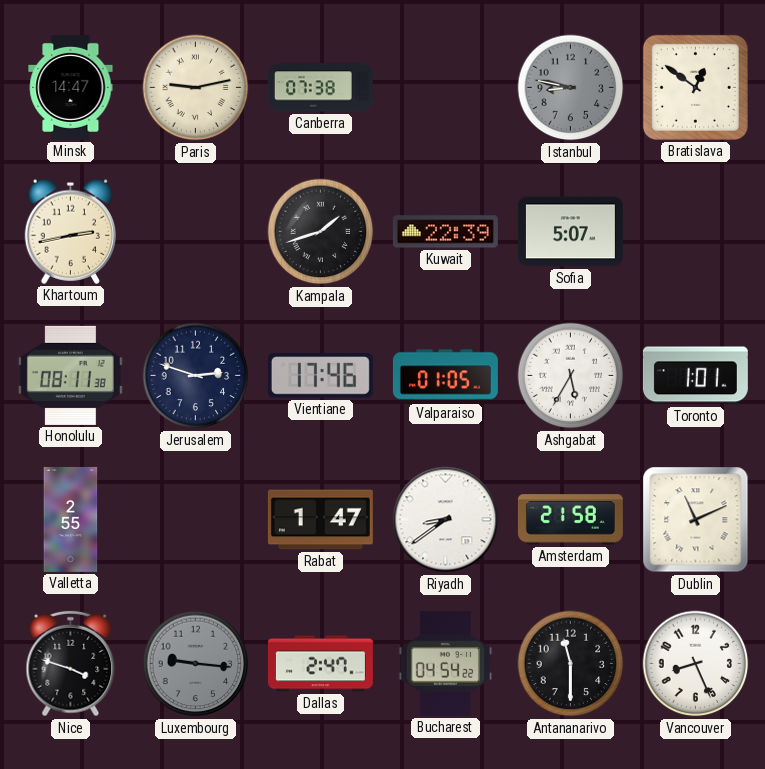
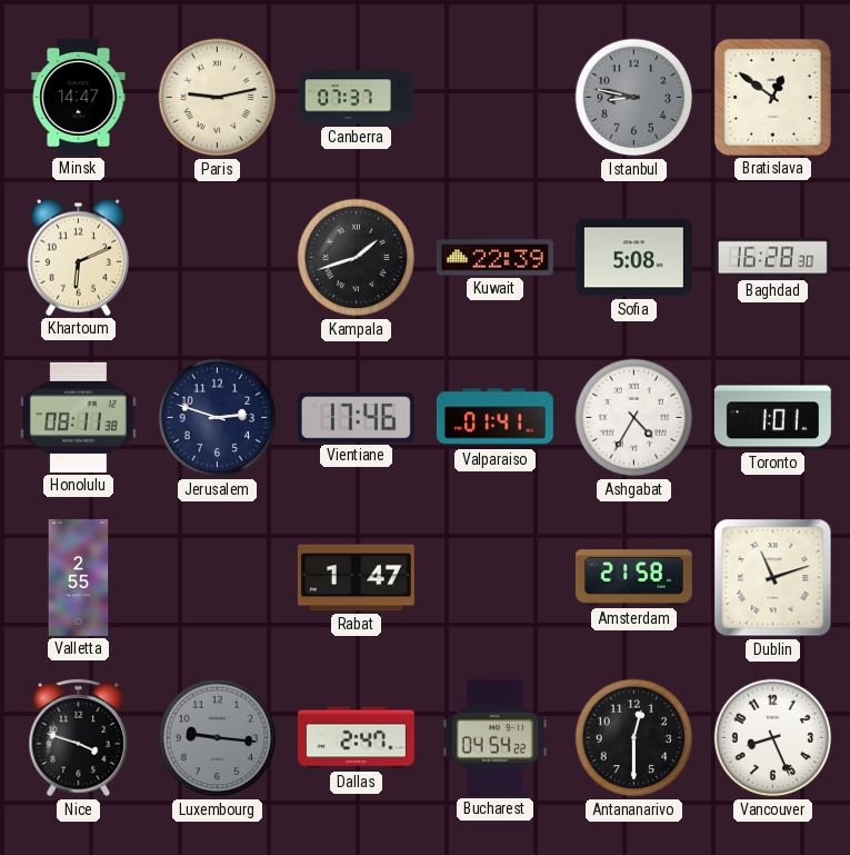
Canberra: 07:38 -> 07:37
Khartoum: 2:43 -> 6:11
Sofia: 5:07 -> 5:08
Baghdad: none -> 16:28
Valparaiso: 01:05 -> 01:41
Ashgabat: 5:35 -> 4:35
Riyadh: 8:39 -> none
Dublin: 11:11 -> 11:12
Antananarivo: 11:30 -> 12:30
